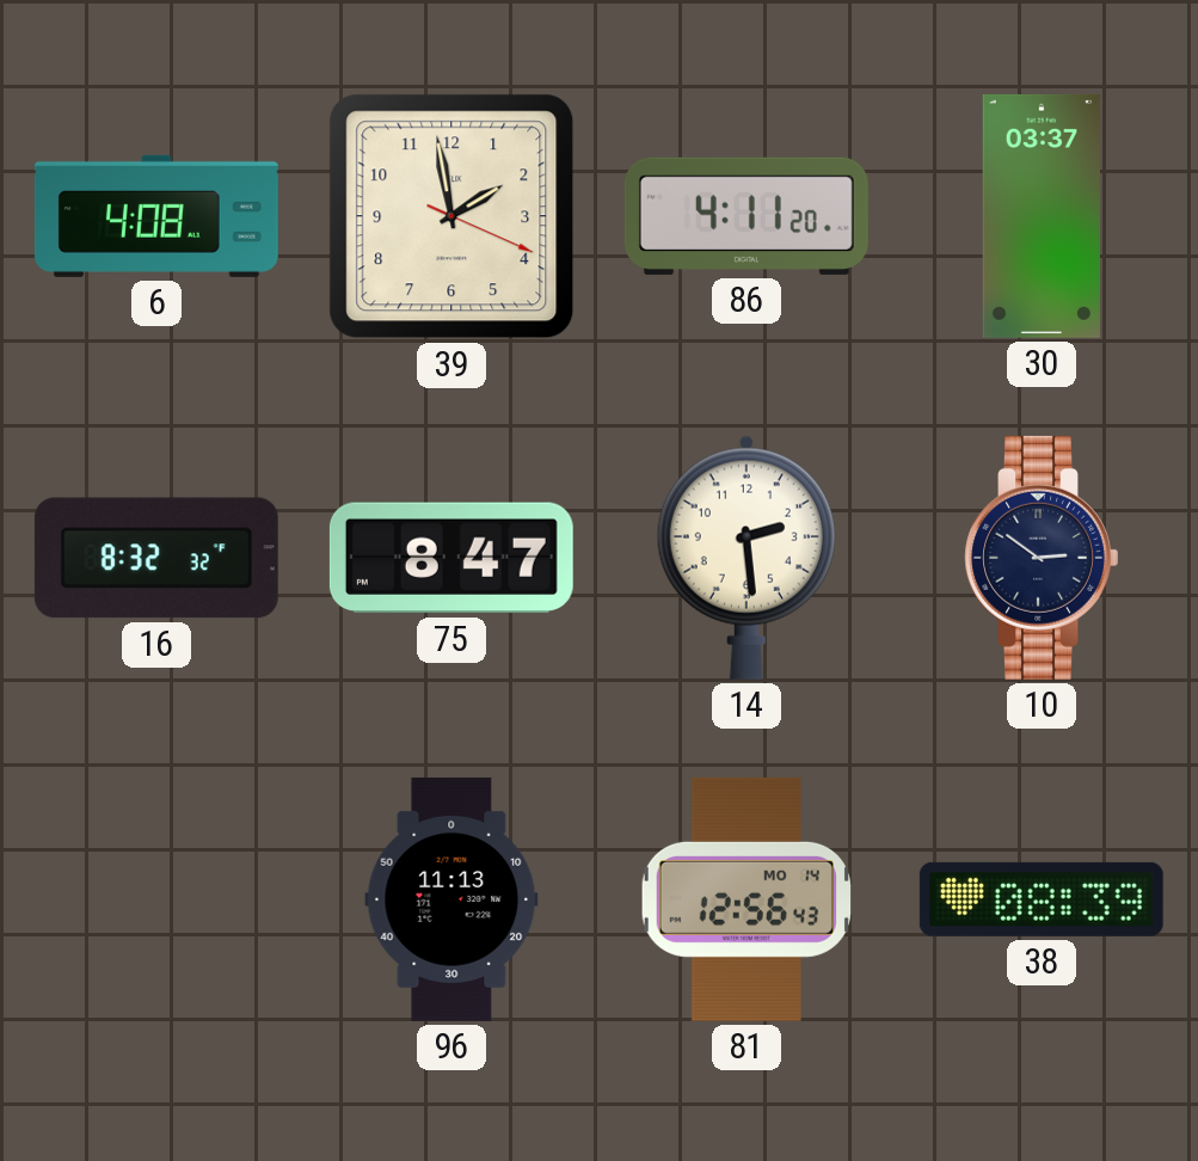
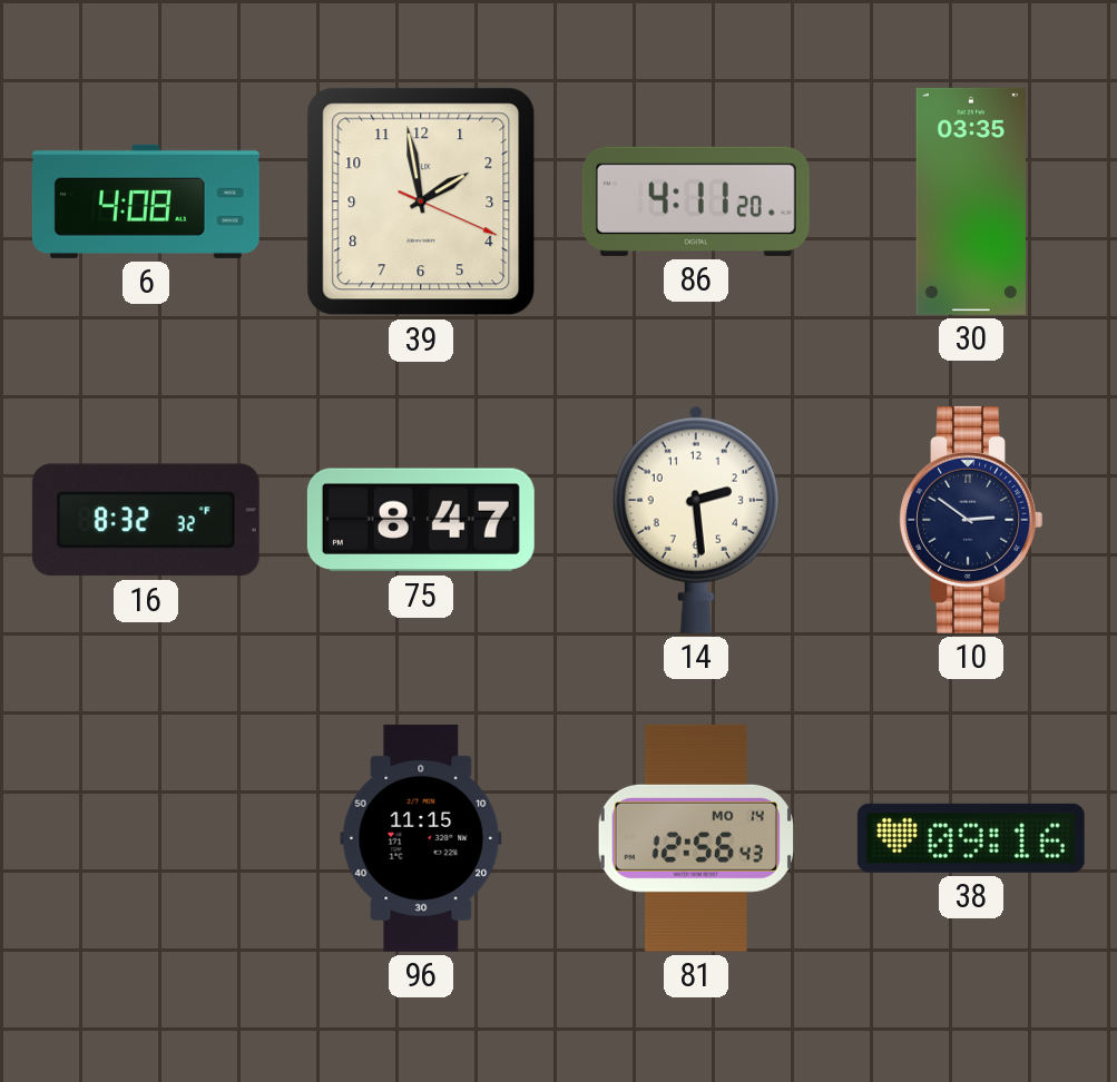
30: 03:37 -> 03:35
96: 11:13 -> 11:15
38: 08:39 -> 09:16
